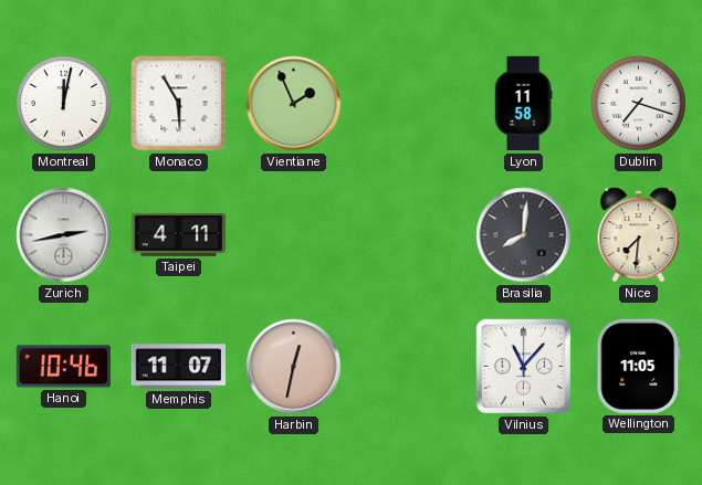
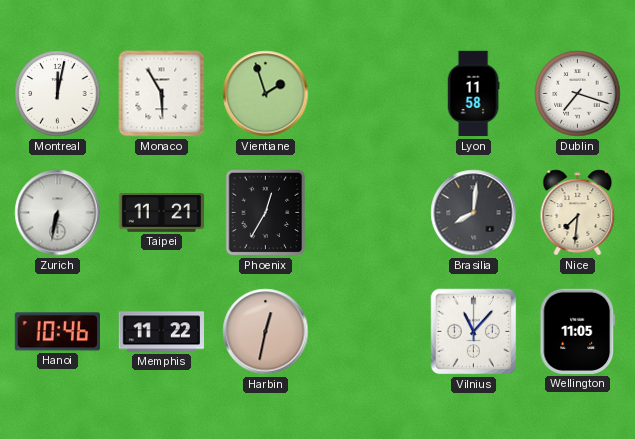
Vientiane: 1:56 -> 1:57
Zurich: 2:43 -> 6:32
Taipei: 4:11 -> 11:21
Phoenix: none -> 12:35
Memphis: 11:07 -> 11:22
